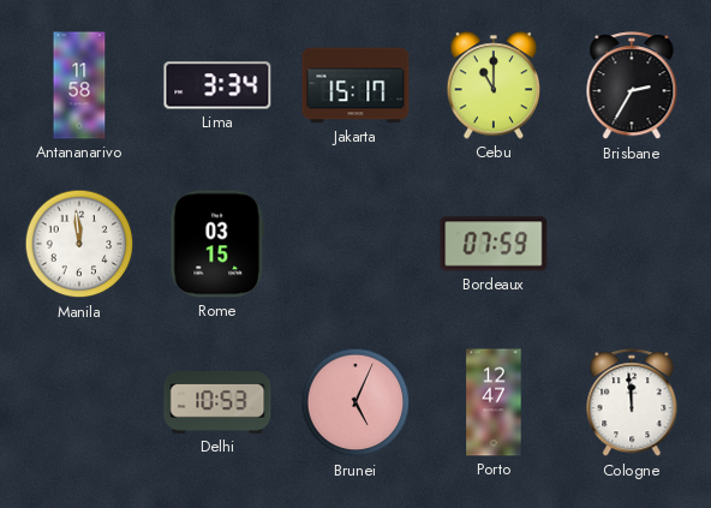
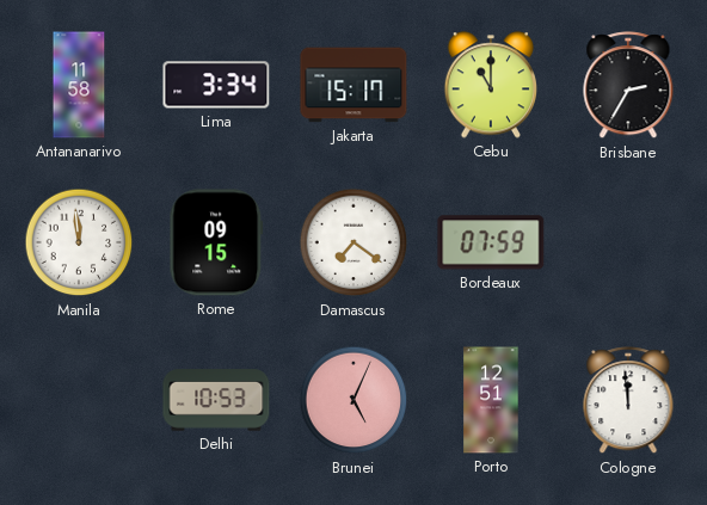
Rome: 03:15 -> 09:15
Damascus: none -> 7:21
Porto: 12:47 -> 12:51
